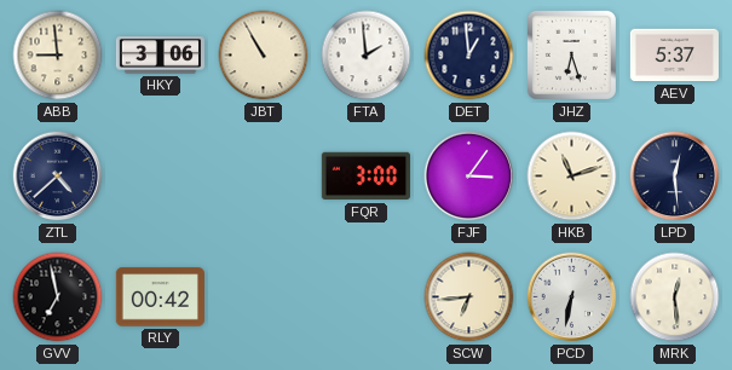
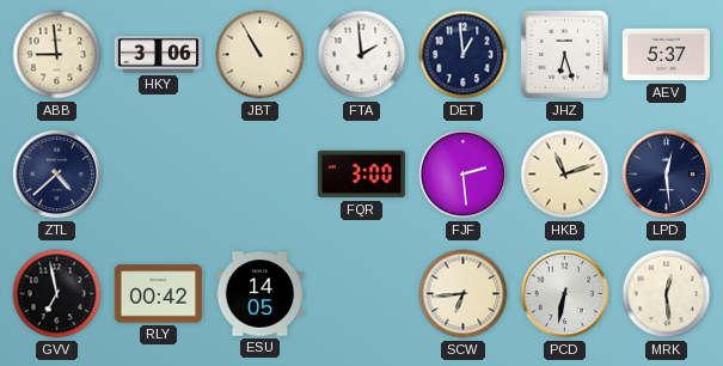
FJF: 3:06 -> 2:29
ESU: none -> 14:05
